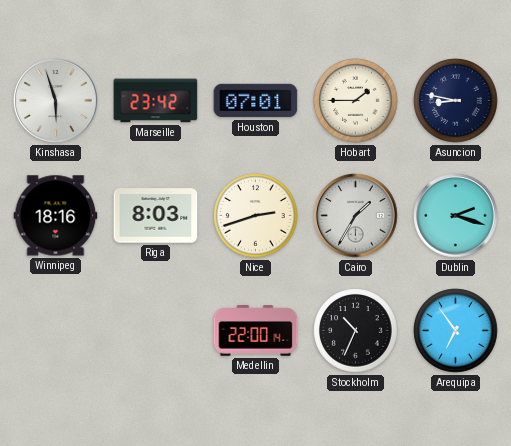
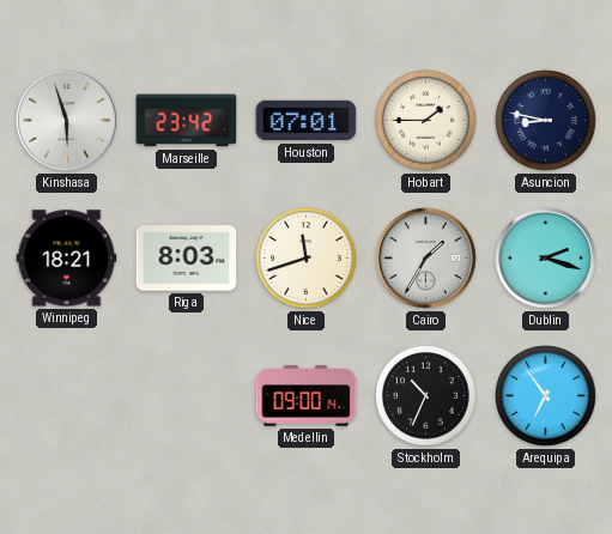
Winnipeg: 18:16 -> 18:21
Nice: 2:42 -> 11:42
Medellin: 22:00 -> 09:00
